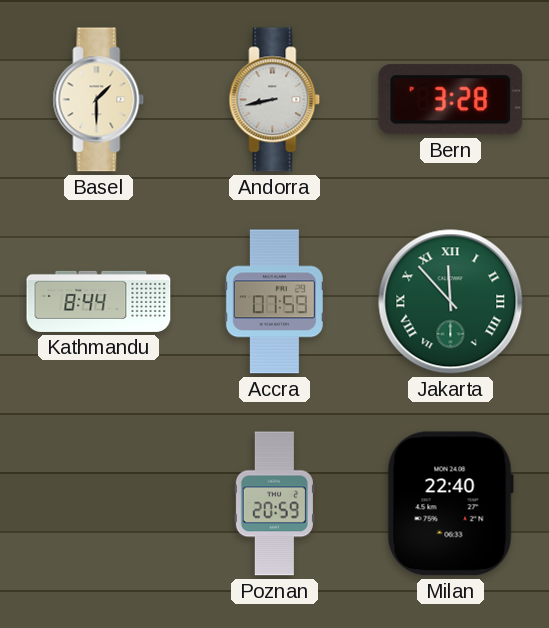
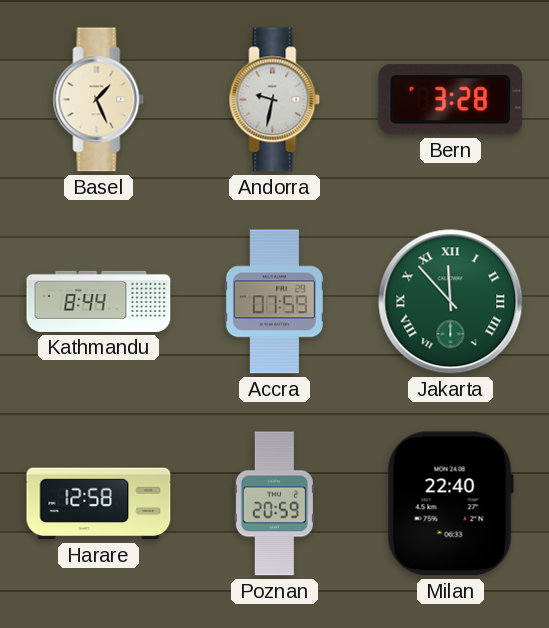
Basel: 1:30 -> 1:26
Andorra: 8:43 -> 9:32
Harare: none -> 12:58
